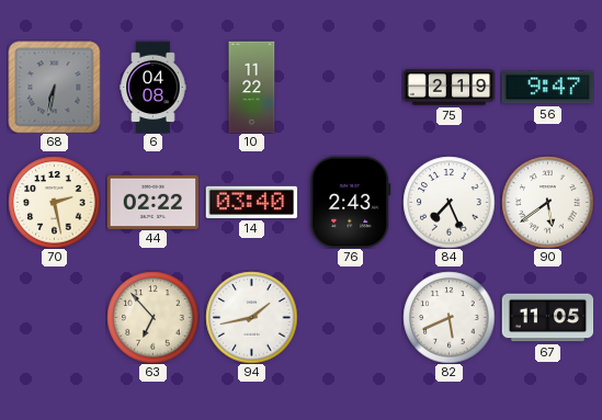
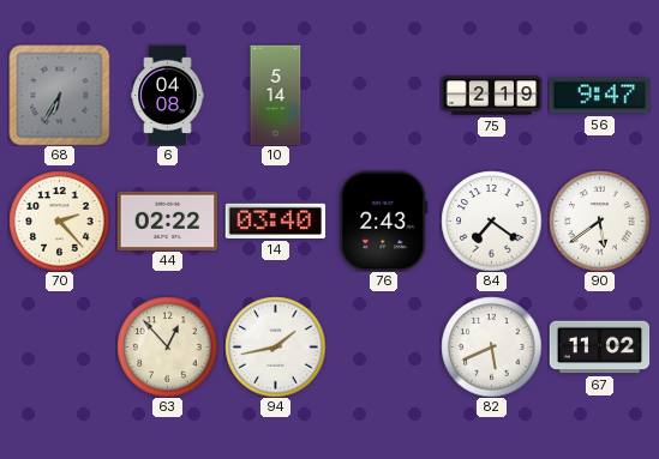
68: 6:32 -> 6:35
10: 11:22 -> 5:14
70: 2:28 -> 2:23
84: 7:26 -> 7:21
63: 6:53 -> 12:53
67: 11:05 -> 11:02
